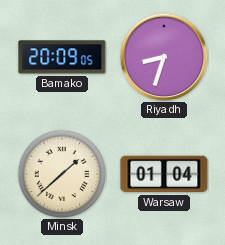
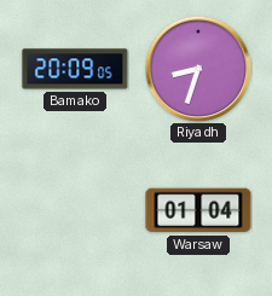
Minsk: 1:38 -> none
